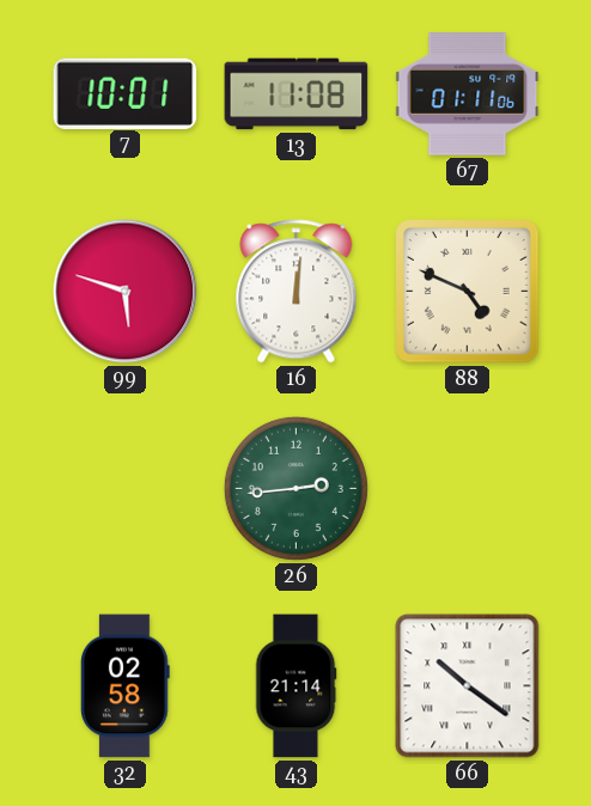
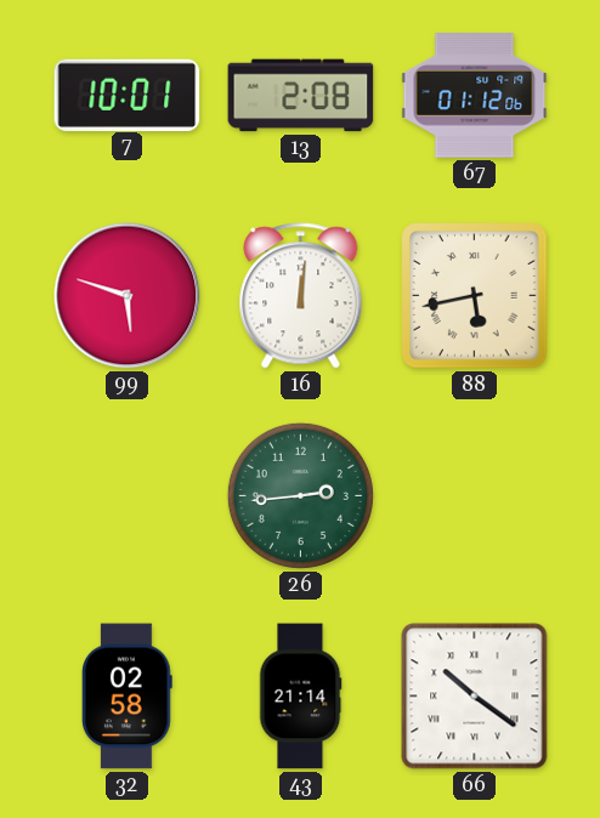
13: 11:08 -> 2:08
67: 01:11 -> 01:12
88: 4:49 -> 5:43
